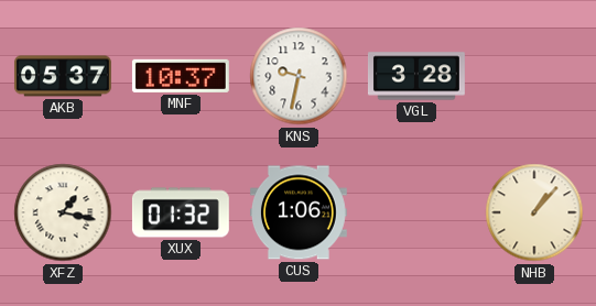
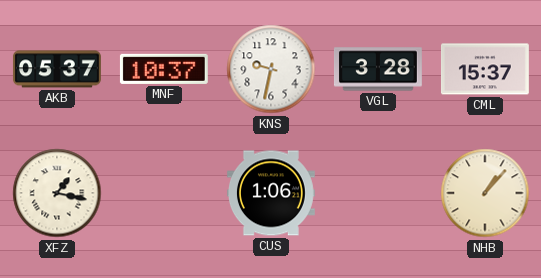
CML: none -> 15:37
XUX: 01:32 -> none
